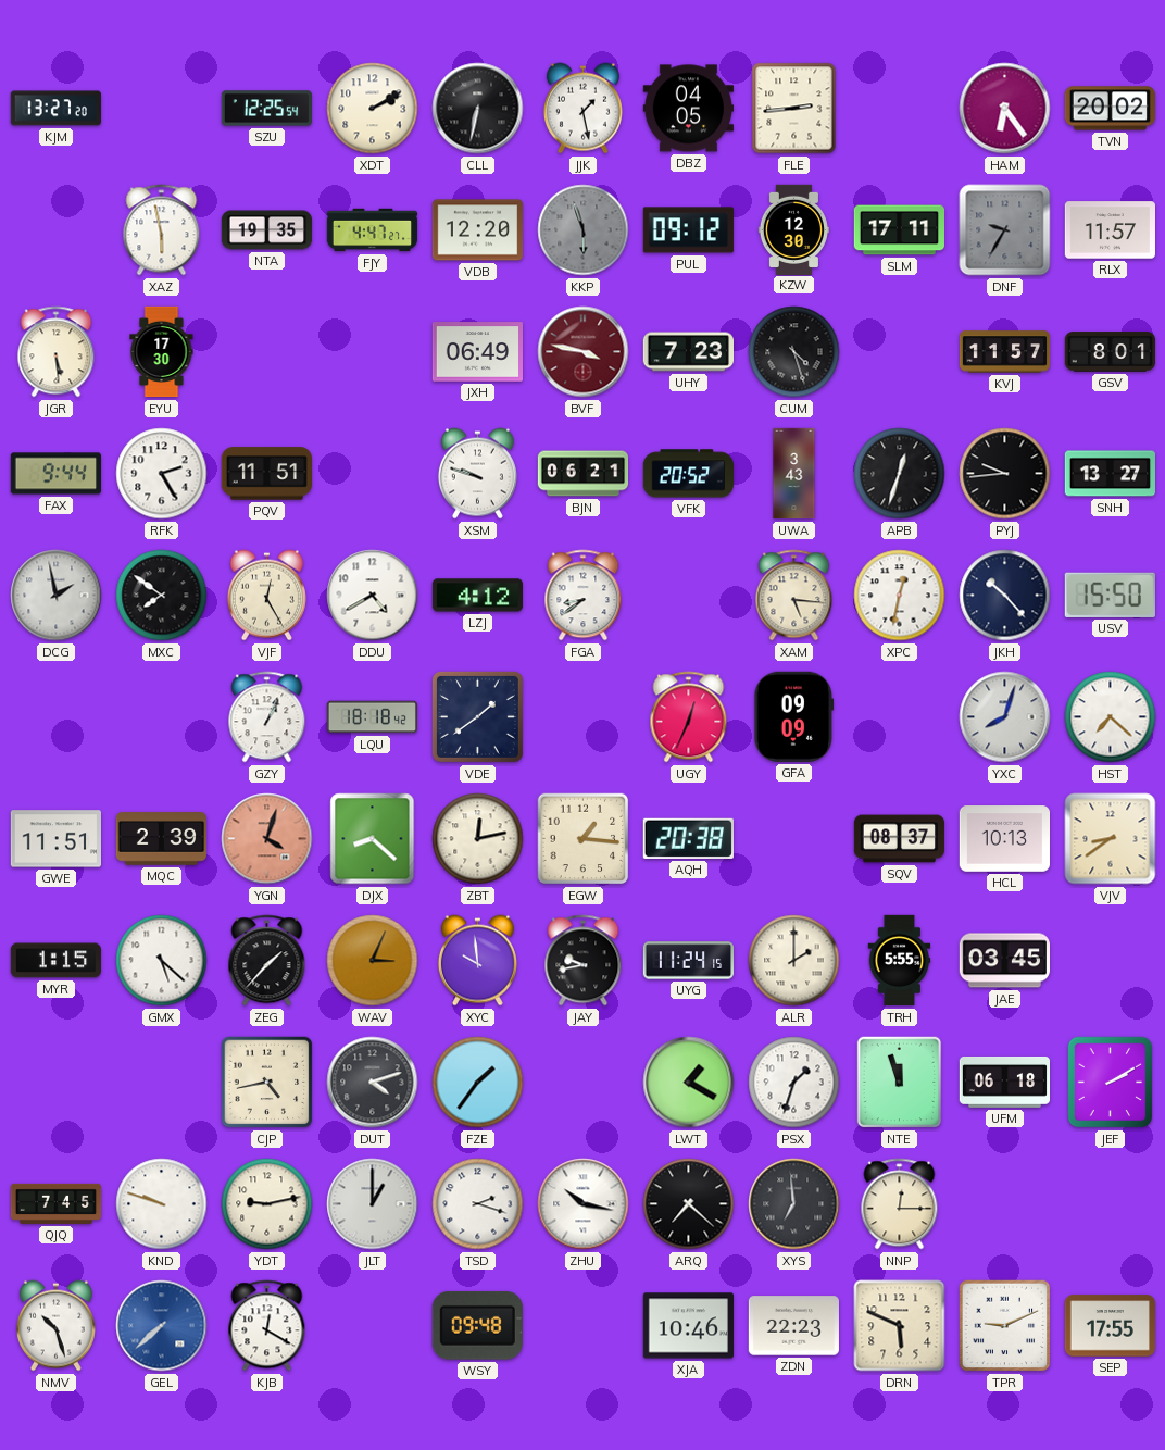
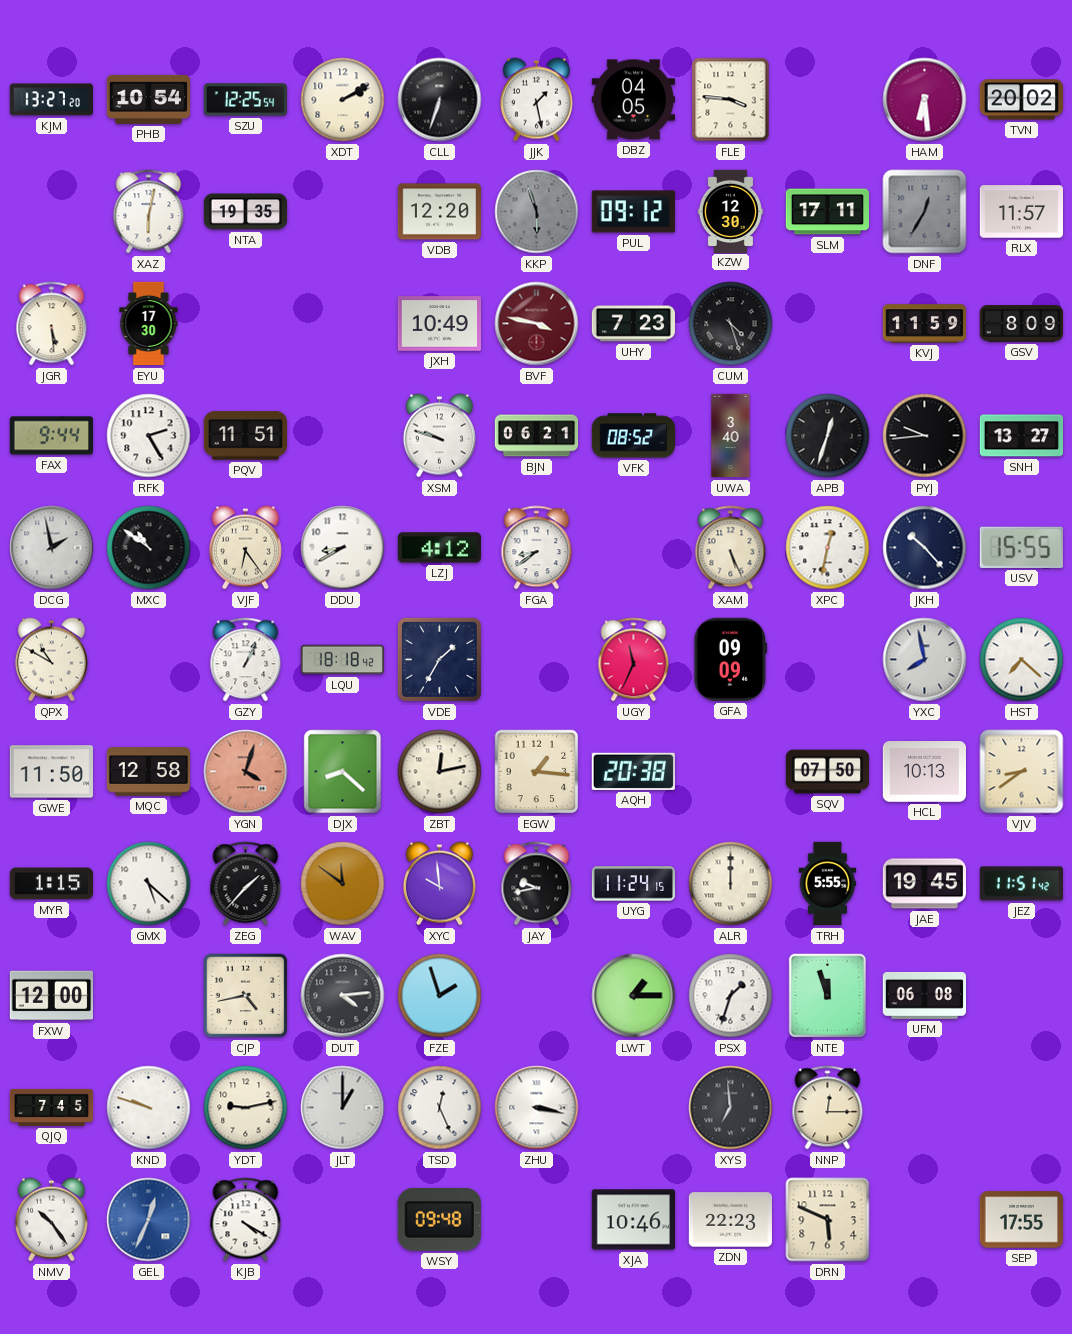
PHB: none -> 10:54
CLL: 6:32 -> 6:33
FLE: 2:44 -> 3:46
HAM: 6:24 -> 6:29
XAZ: 5:58 -> 6:02
FJY: 4:47 -> none
DNF: 9:35 -> 12:35
JXH: 06:49 -> 10:49
KVJ: 11:57 -> 11:59
GSV: 8:01 -> 8:09
VFK: 20:52 -> 08:52
UWA: 3:43 -> 3:40
MXC: 7:51 -> 10:51
VJF: 12:25 -> 6:24
DDU: 4:40 -> 8:40
XAM: 5:16 -> 5:26
USV: 15:50 -> 15:55
QPX: none -> 10:50
VDE: 1:39 -> 1:35
UGY: 12:34 -> 11:34
YXC: 8:03 -> 7:58
GWE: 11:51 -> 11:50
MQC: 2:39 -> 12:58
SQV: 08:37 -> 07:50
WAV: 3:04 -> 11:51
ALR: 2:00 -> 12:00
JAE: 03:45 -> 19:45
JEZ: none -> 11:51
FXW: none -> 12:00
DUT: 4:12 -> 4:14
FZE: 1:36 -> 1:57
LWT: 1:20 -> 1:15
UFM: 06:18 -> 06:08
JEF: 2:10 -> none
TSD: 2:18 -> 12:26
ZHU: 10:17 -> 3:17
ARQ: 7:22 -> none
NMV: 10:27 -> 10:24
GEL: 7:38 -> 12:34
KJB: 12:20 -> 4:20
TPR: 9:11 -> none
